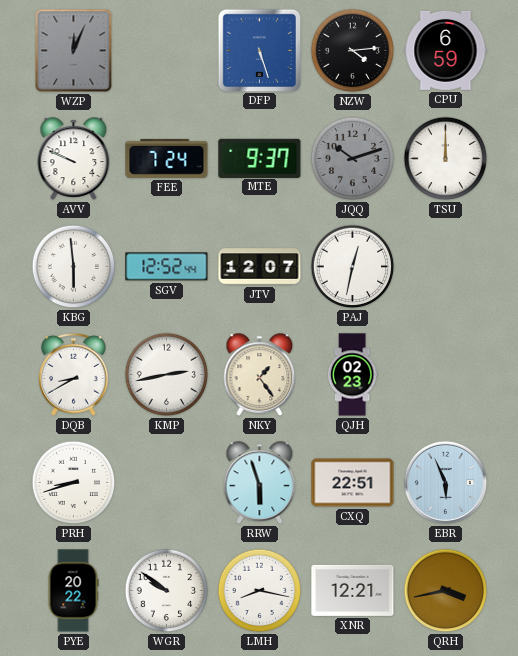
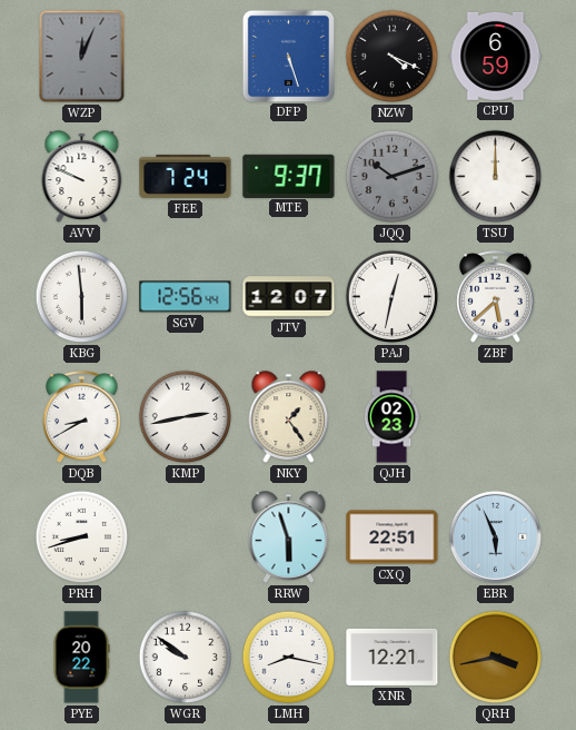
NZW: 4:14 -> 4:19
SGV: 12:52 -> 12:56
ZBF: none -> 5:38
